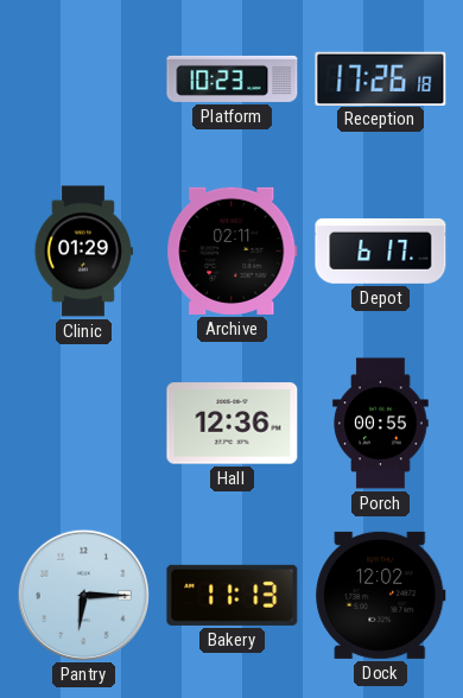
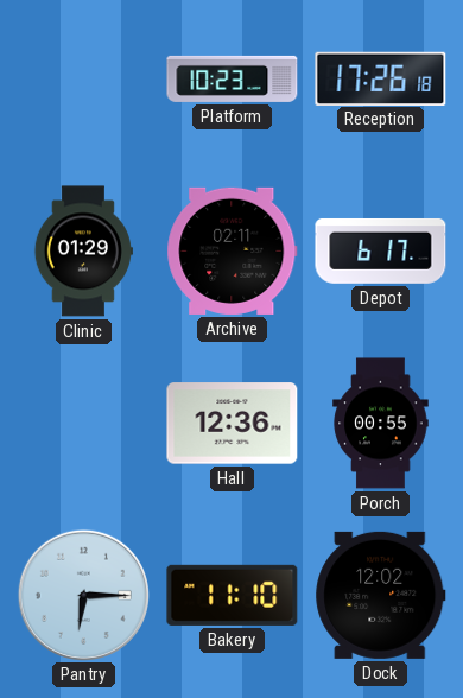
Bakery: 11:13 -> 11:10
